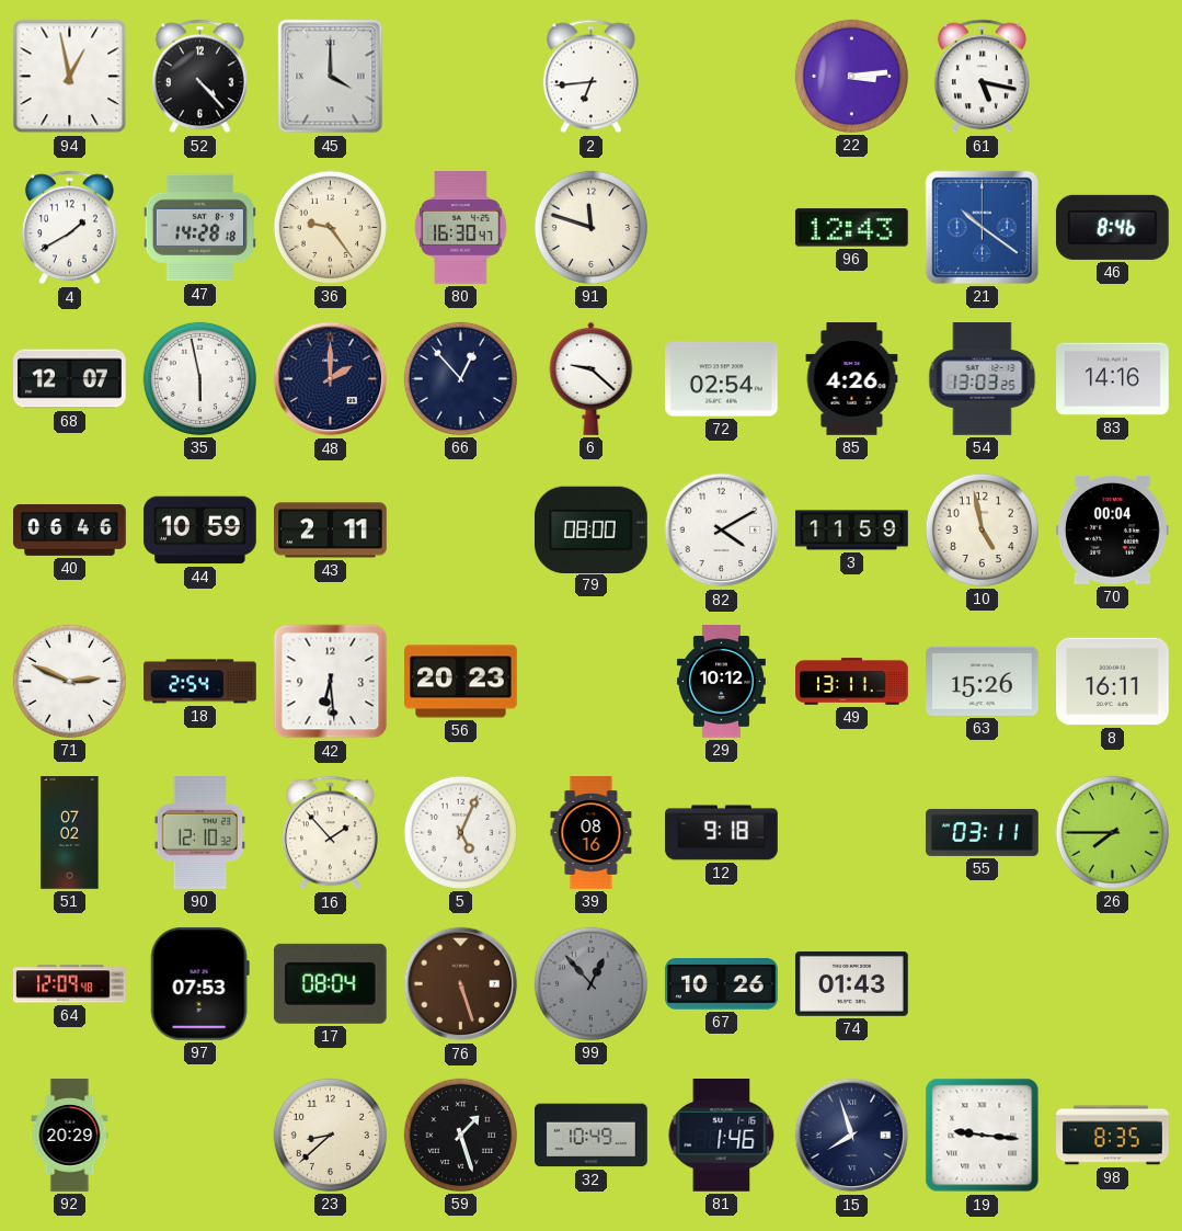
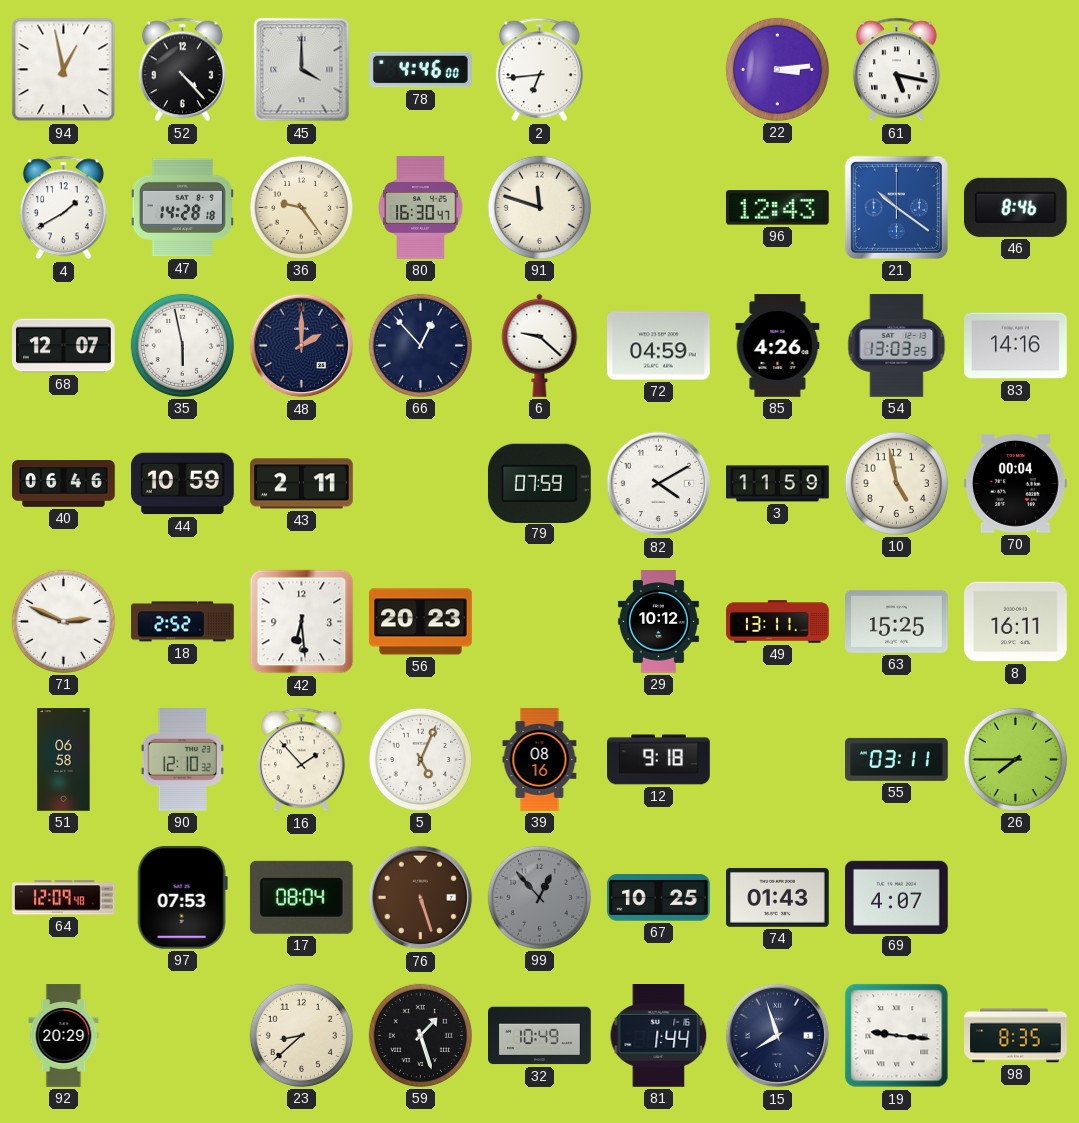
78: none -> 4:46
72: 02:54 -> 04:59
79: 08:00 -> 07:59
18: 2:54 -> 2:52
63: 15:26 -> 15:25
51: 07:02 -> 06:58
67: 10:26 -> 10:25
69: none -> 4:07
81: 1:46 -> 1:44
